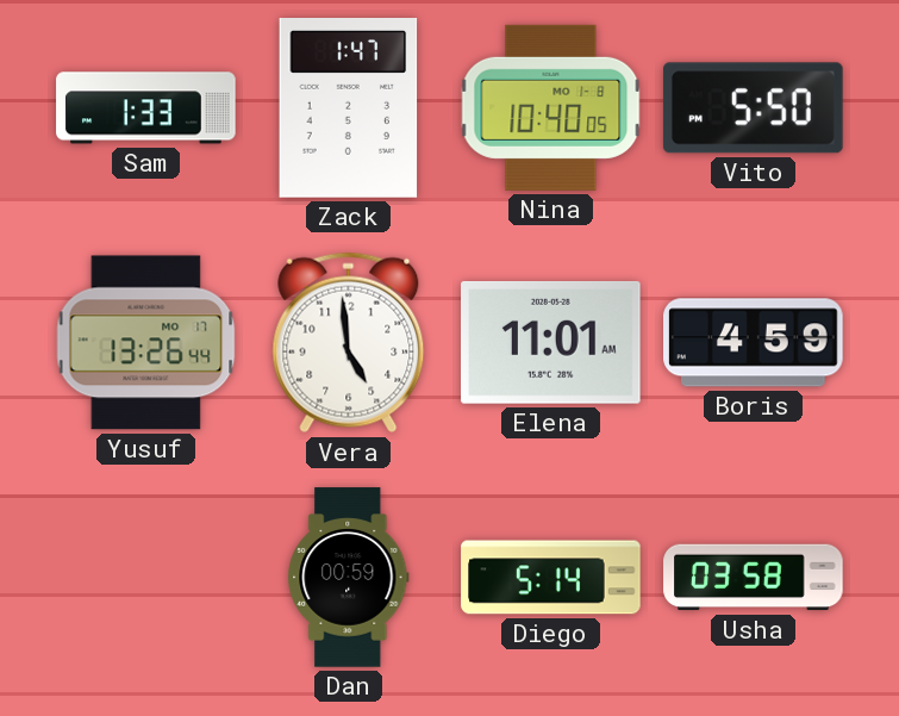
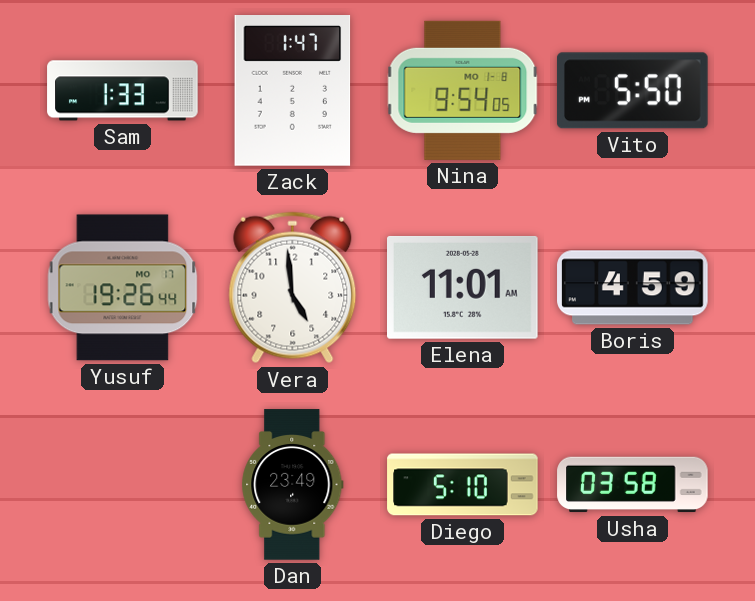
Nina: 10:40 -> 9:54
Yusuf: 13:26 -> 19:26
Dan: 00:59 -> 23:49
Diego: 5:14 -> 5:10
